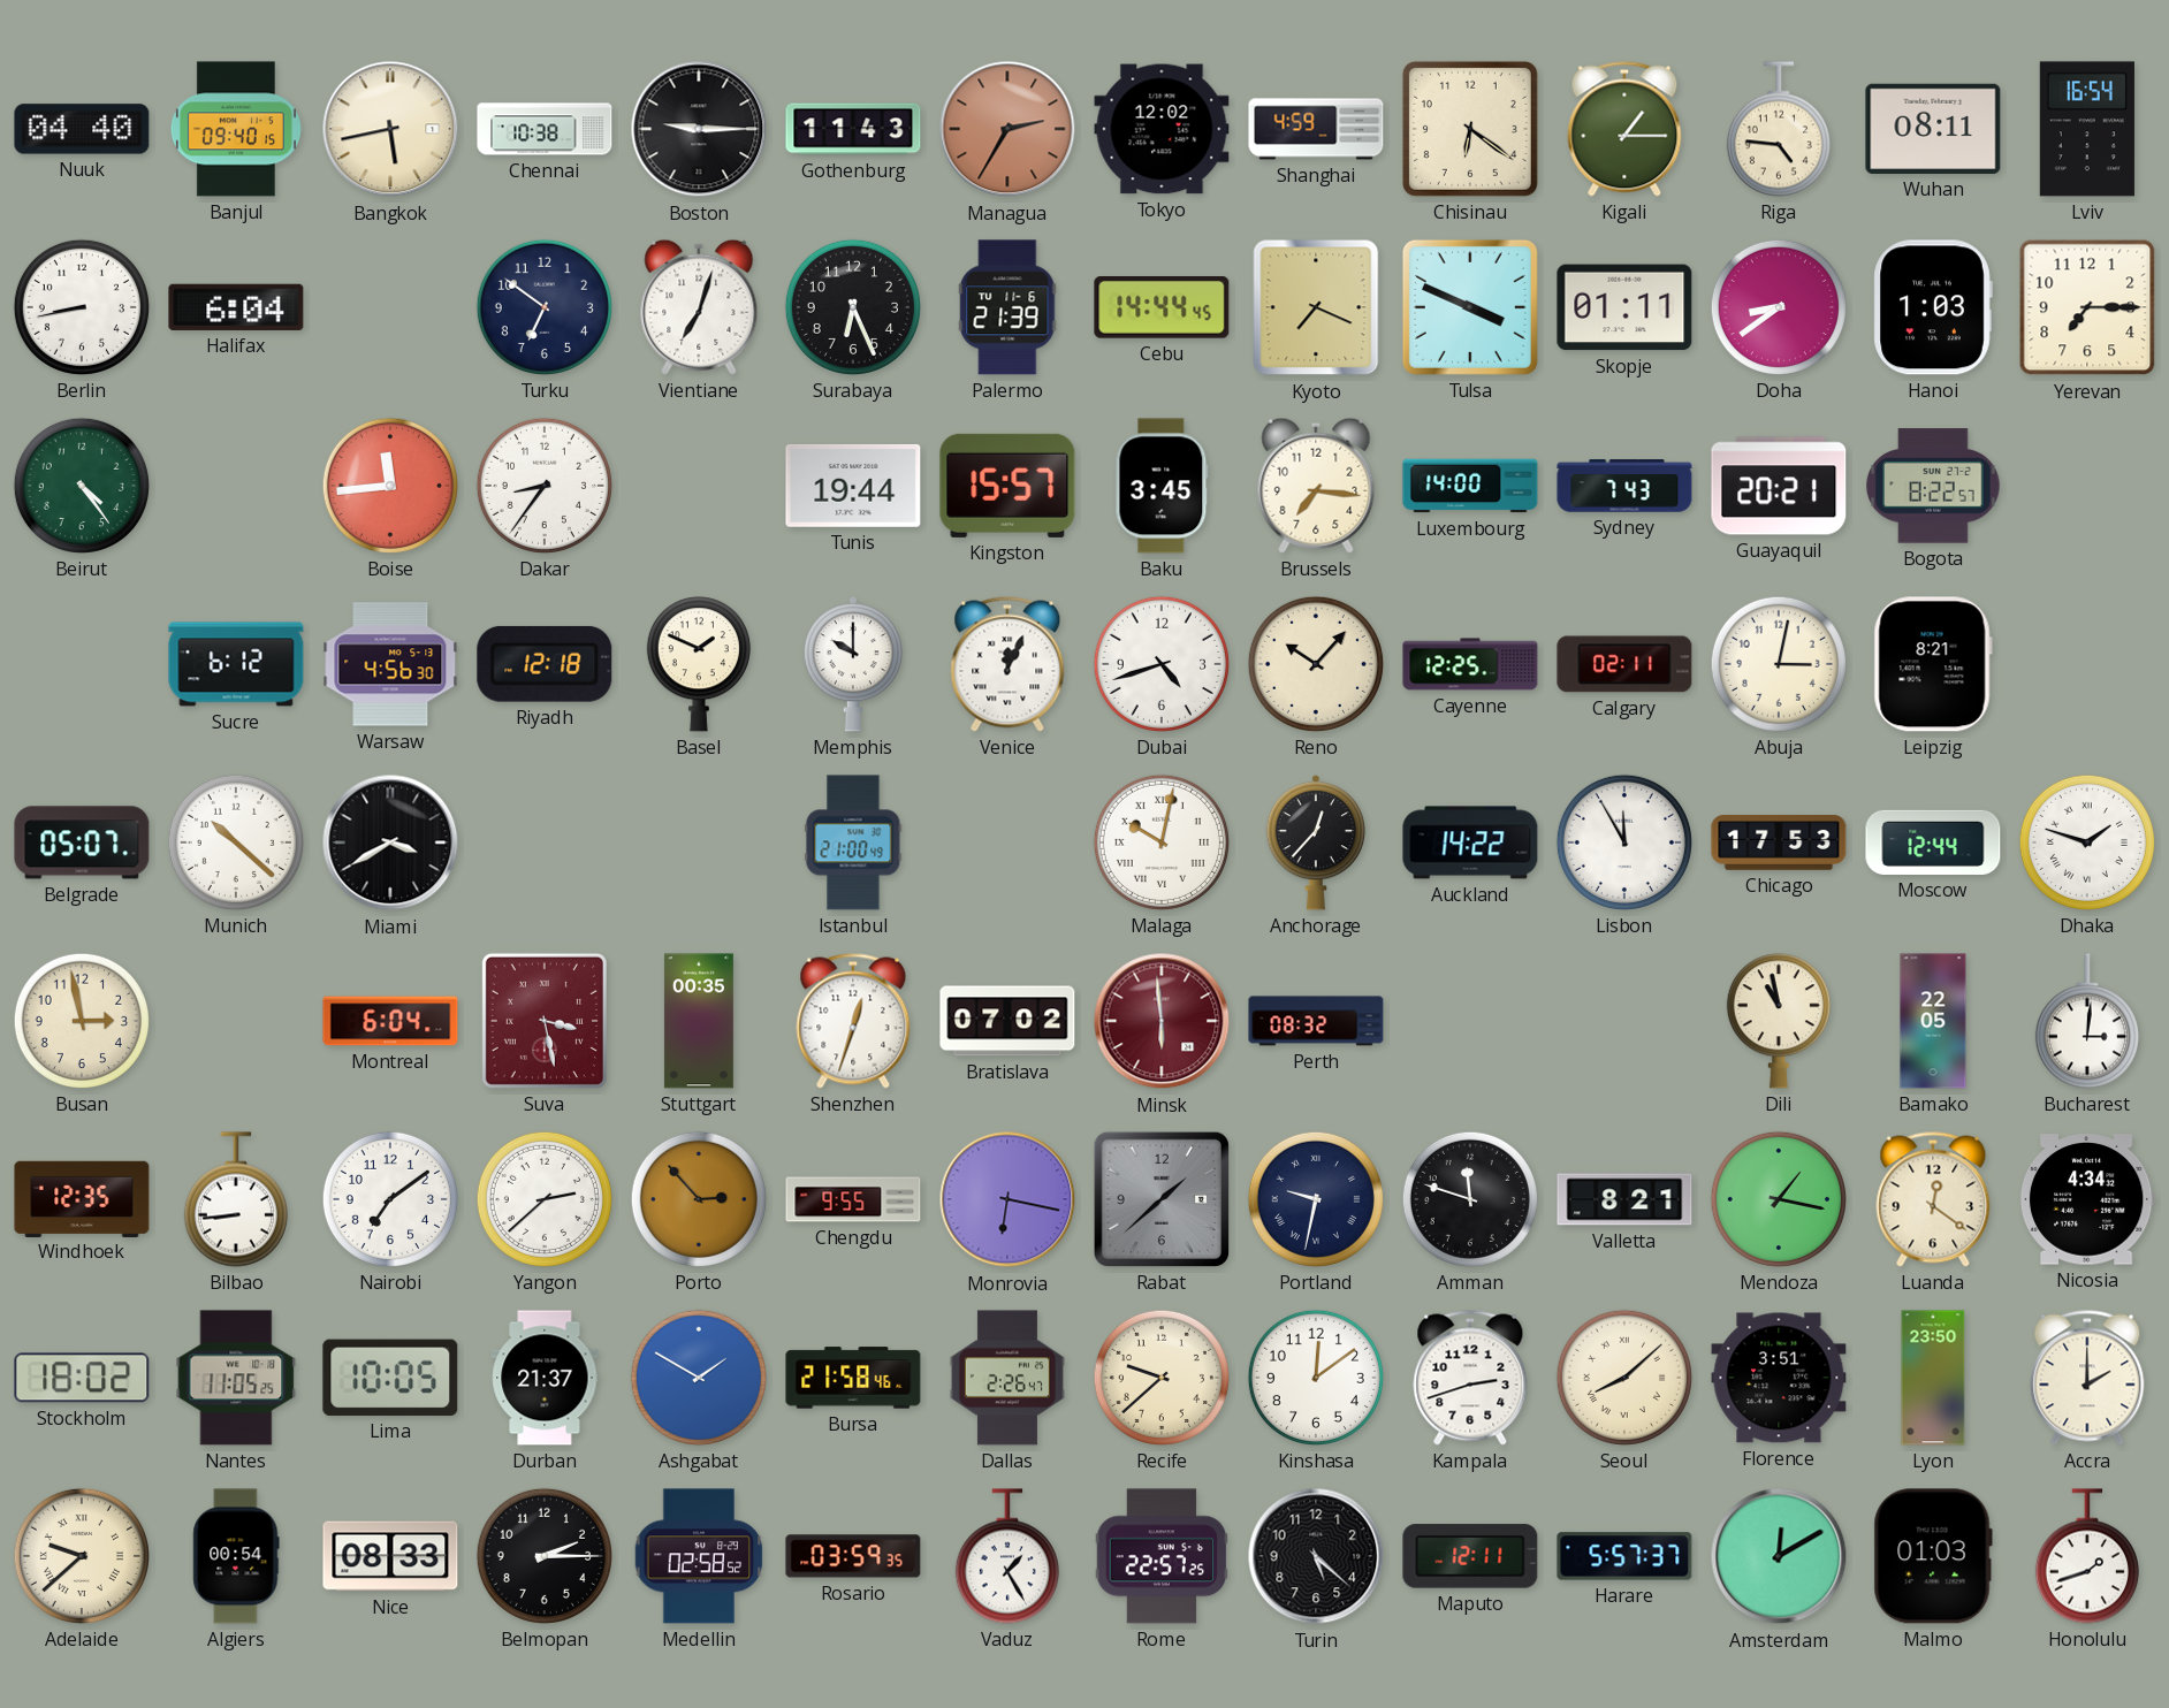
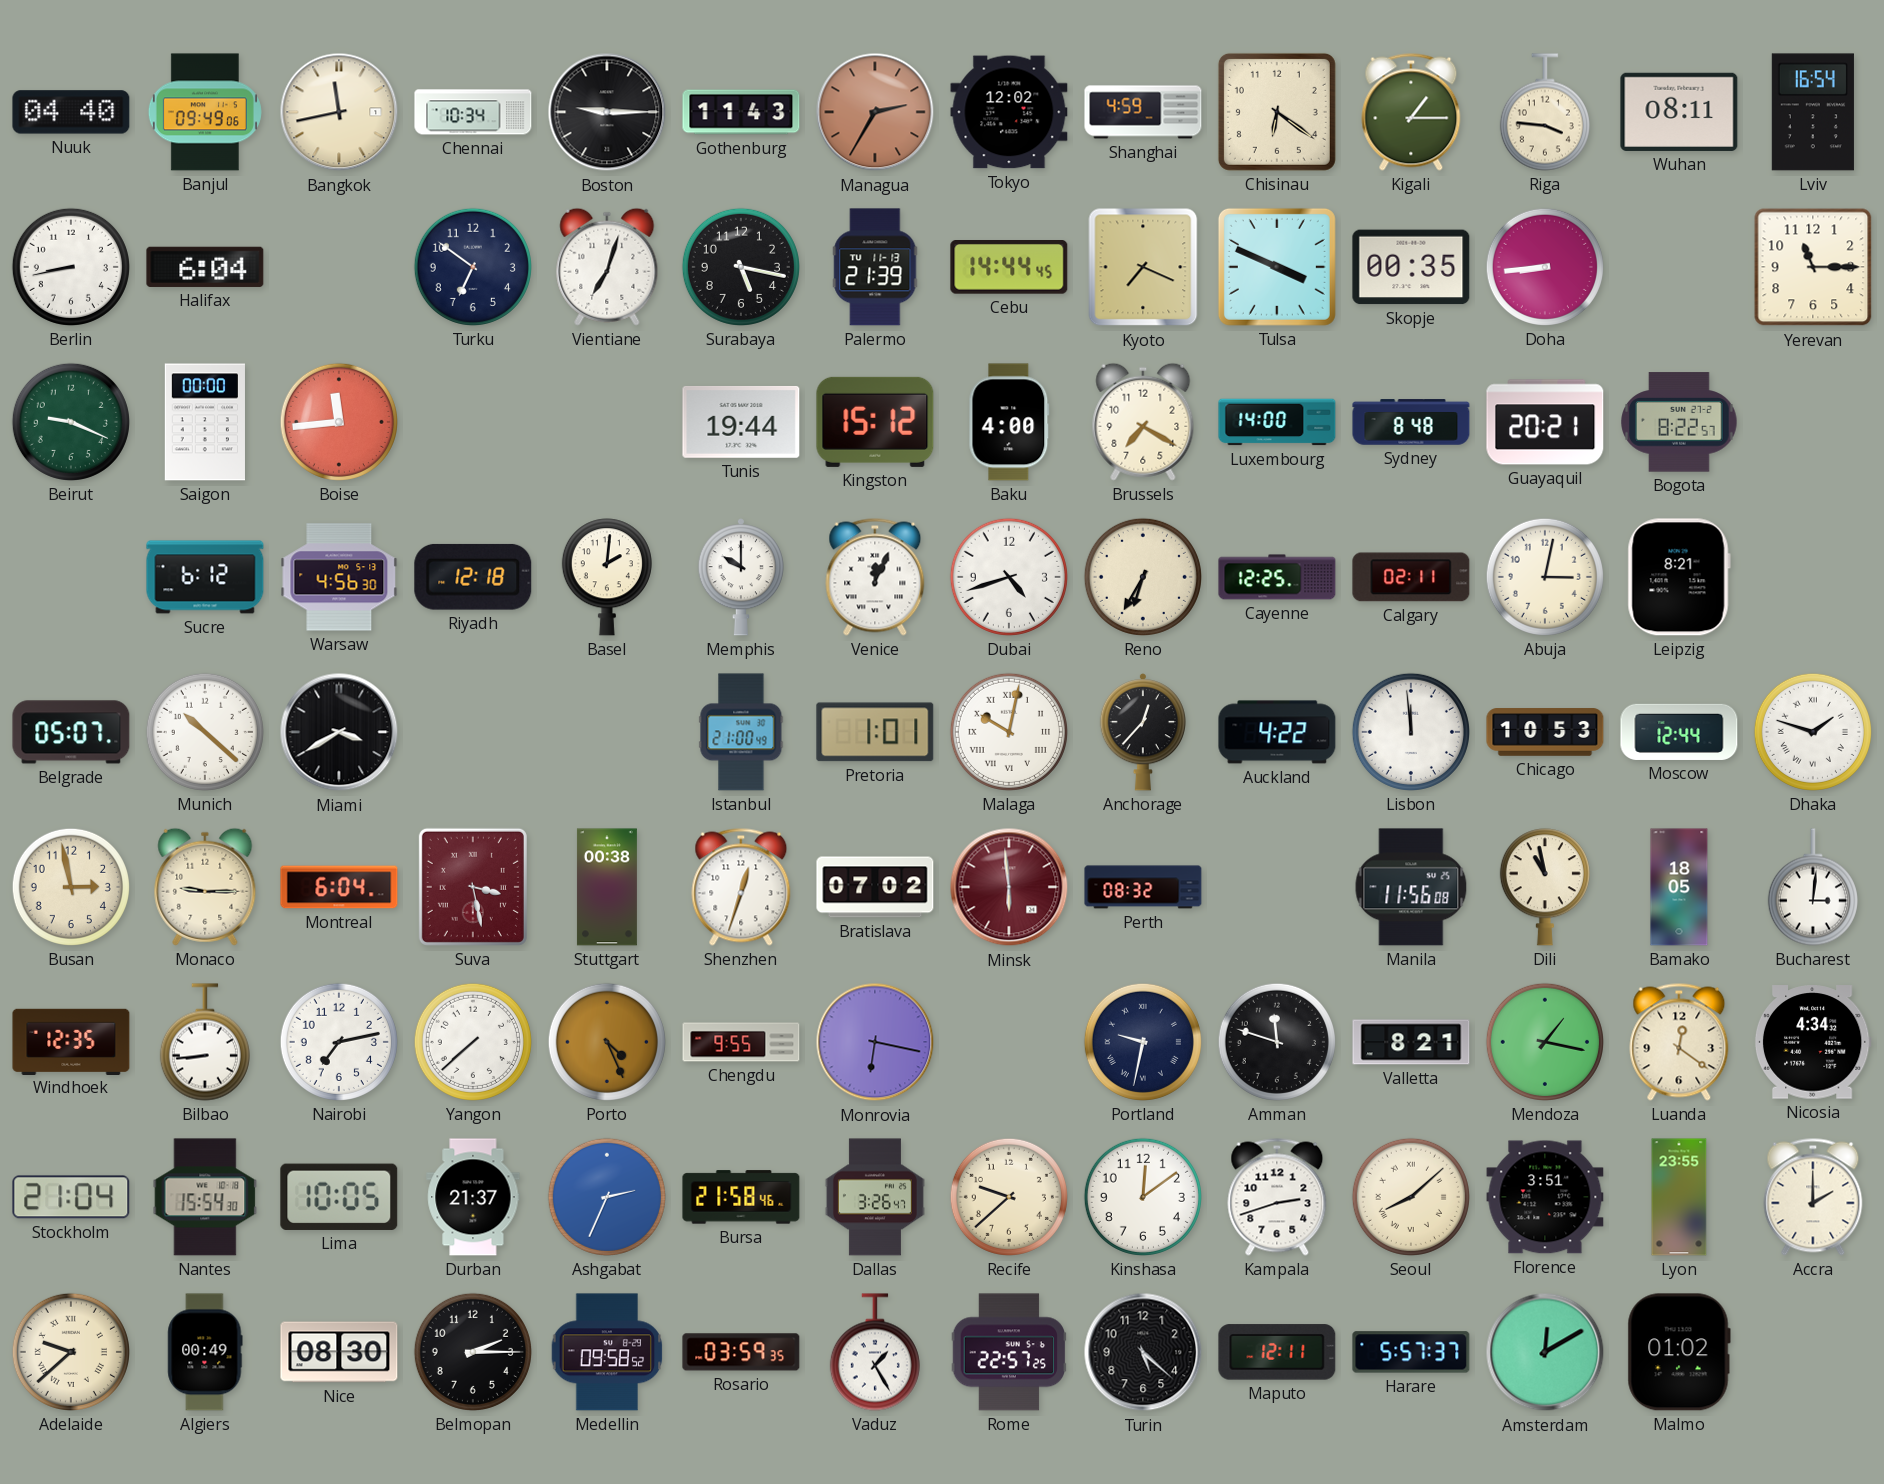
Banjul: 09:40 -> 09:49
Bangkok: 5:43 -> 11:43
Chennai: 10:38 -> 10:34
Riga: 4:46 -> 3:46
Surabaya: 6:26 -> 5:17
Palermo date: TU 11-6 -> TU 11-13
Skopje: 01:11 -> 00:35
Doha: 8:39 -> 8:44
Hanoi: 1:03 -> none
Yerevan: 7:15 -> 11:15
Beirut: 4:24 -> 9:19
Saigon: none -> 00:00
Dakar: 8:36 -> none
Kingston: 15:57 -> 15:12
Baku: 3:45 -> 4:00
Brussels: 7:16 -> 7:20
Sydney: 7:43 -> 8:48
Basel: 1:49 -> 2:01
Reno: 10:07 -> 6:35
Pretoria: none -> 1:01
Auckland: 14:22 -> 4:22
Lisbon: 11:55 -> 11:59
Chicago: 17:53 -> 10:53
Monaco: none -> 9:15
Stuttgart: 00:35 -> 00:38
Manila: none -> 11:56
Bamako: 22:05 -> 18:05
Nairobi: 7:09 -> 7:13
Yangon: 2:38 -> 7:38
Porto: 2:53 -> 4:26
Rabat: 1:38 -> none
Stockholm: 18:02 -> 21:04
Nantes: 11:05 -> 15:54
Ashgabat: 1:50 -> 2:34
Dallas: 2:26 -> 3:26
Lyon: 23:50 -> 23:55
Algiers: 00:54 -> 00:49
Nice: 08:33 -> 08:30
Medellin: 02:58 -> 09:58
Malmo: 01:03 -> 01:02
Honolulu: 1:42 -> none
